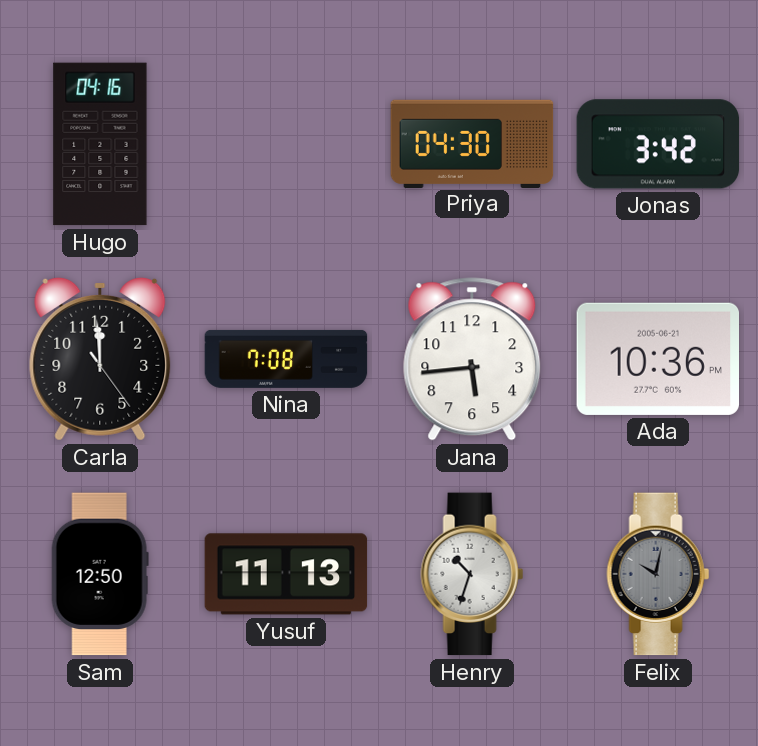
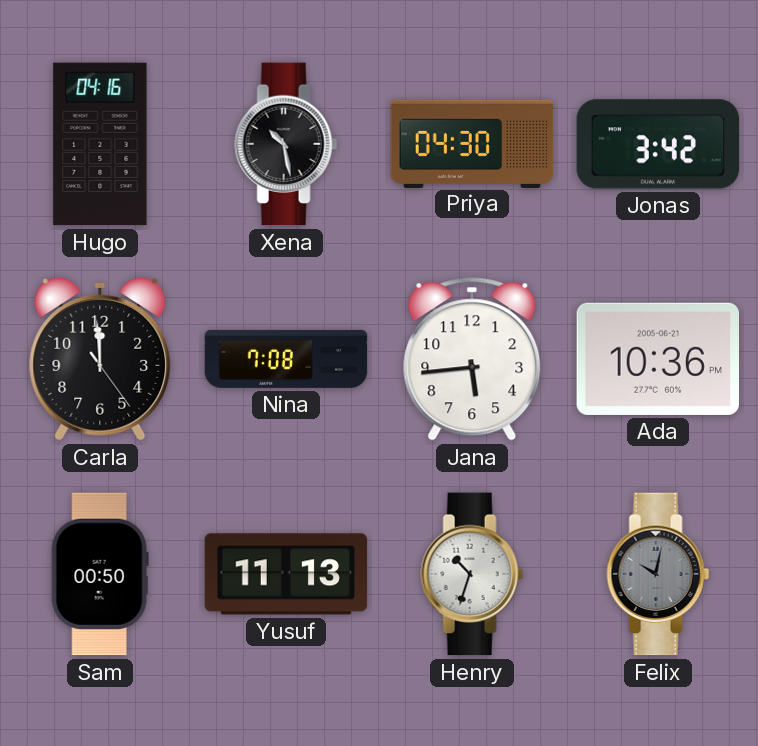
Xena: none -> 10:28
Sam: 12:50 -> 00:50
